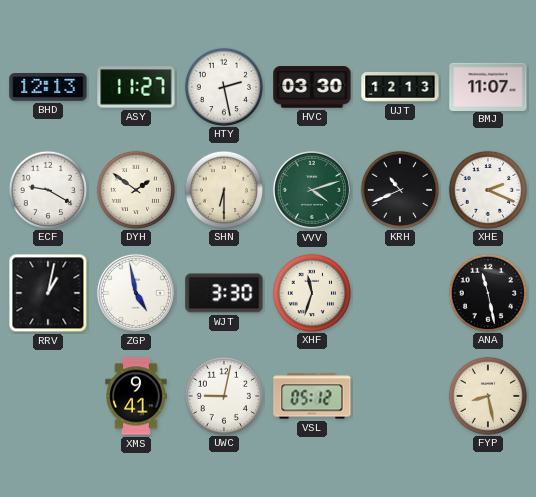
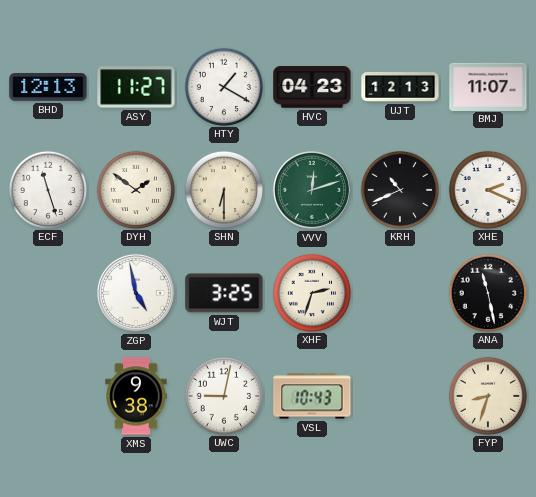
HTY: 2:28 -> 1:20
HVC: 03:30 -> 04:23
ECF: 9:20 -> 11:27
VVV: 4:12 -> 12:12
RRV: 1:02 -> none
WJT: 3:30 -> 3:25
XHF: 11:33 -> 2:33
XMS: 9:41 -> 9:38
VSL: 05:12 -> 10:43
FYP: 8:28 -> 8:33
